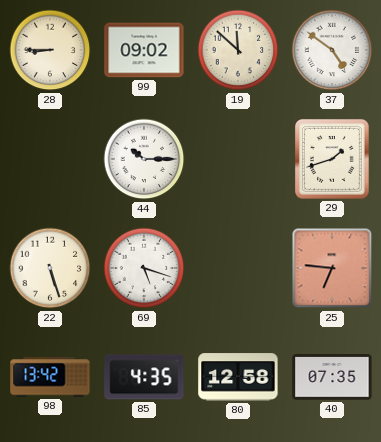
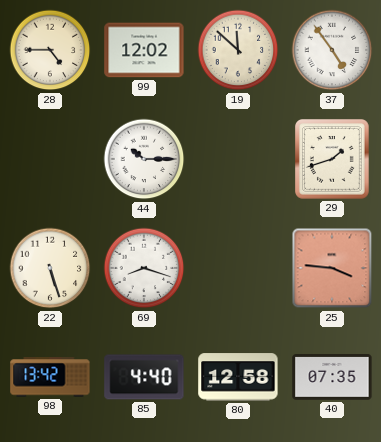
28: 8:45 -> 4:45
99: 09:02 -> 12:02
37: 4:51 -> 4:54
69: 5:18 -> 8:18
25: 6:46 -> 3:46
85: 4:35 -> 4:40
